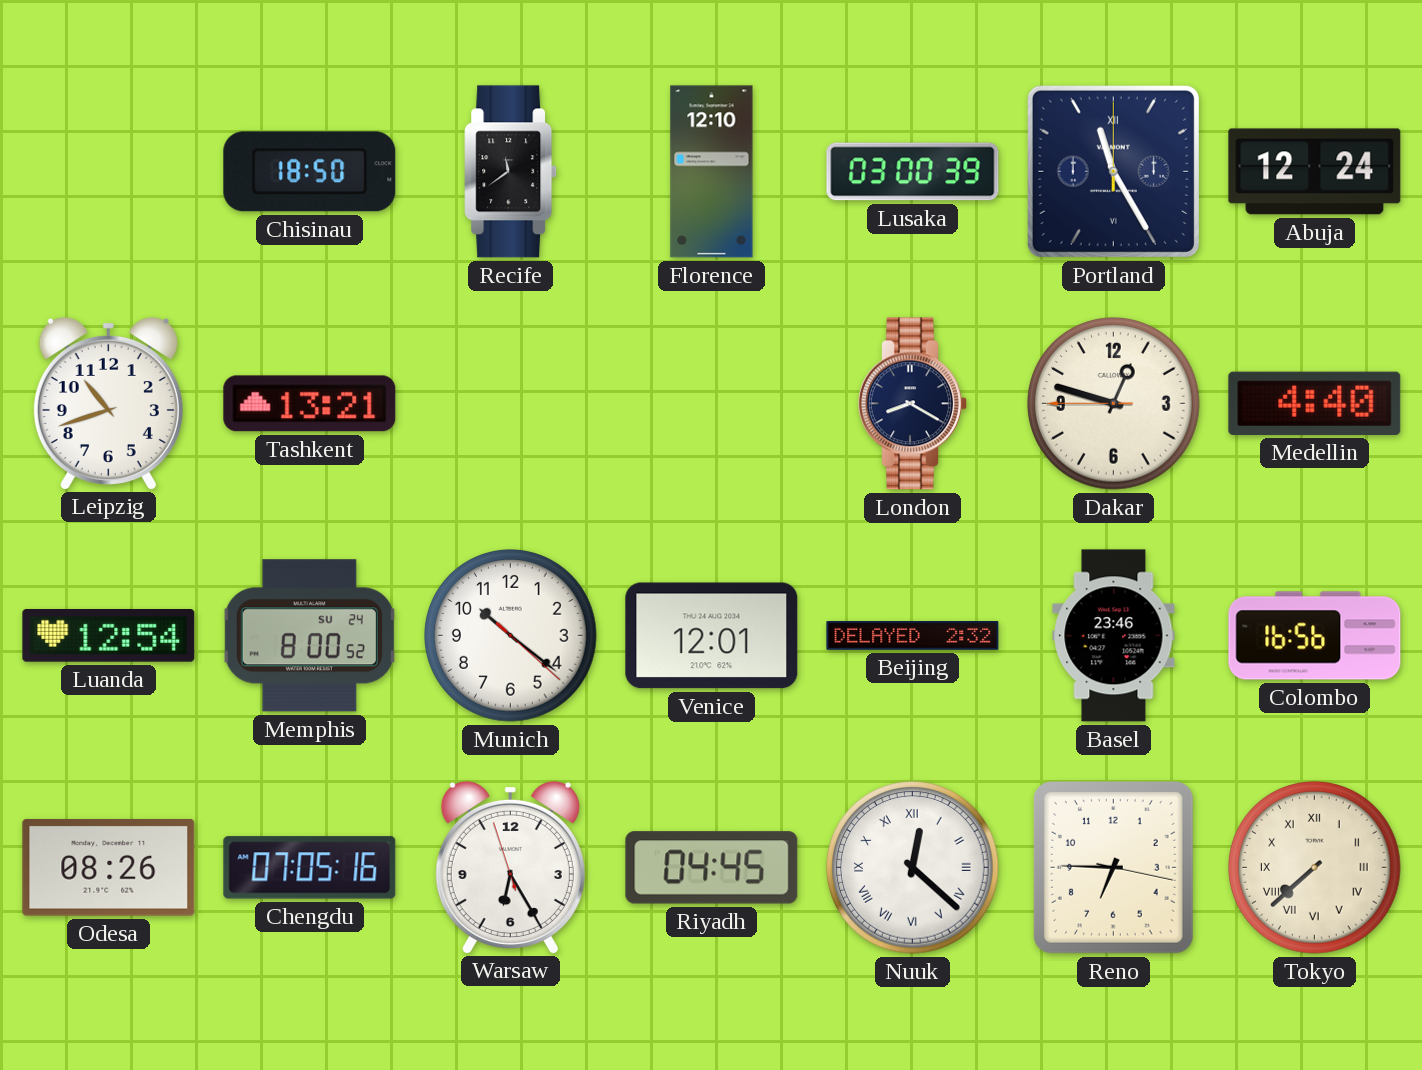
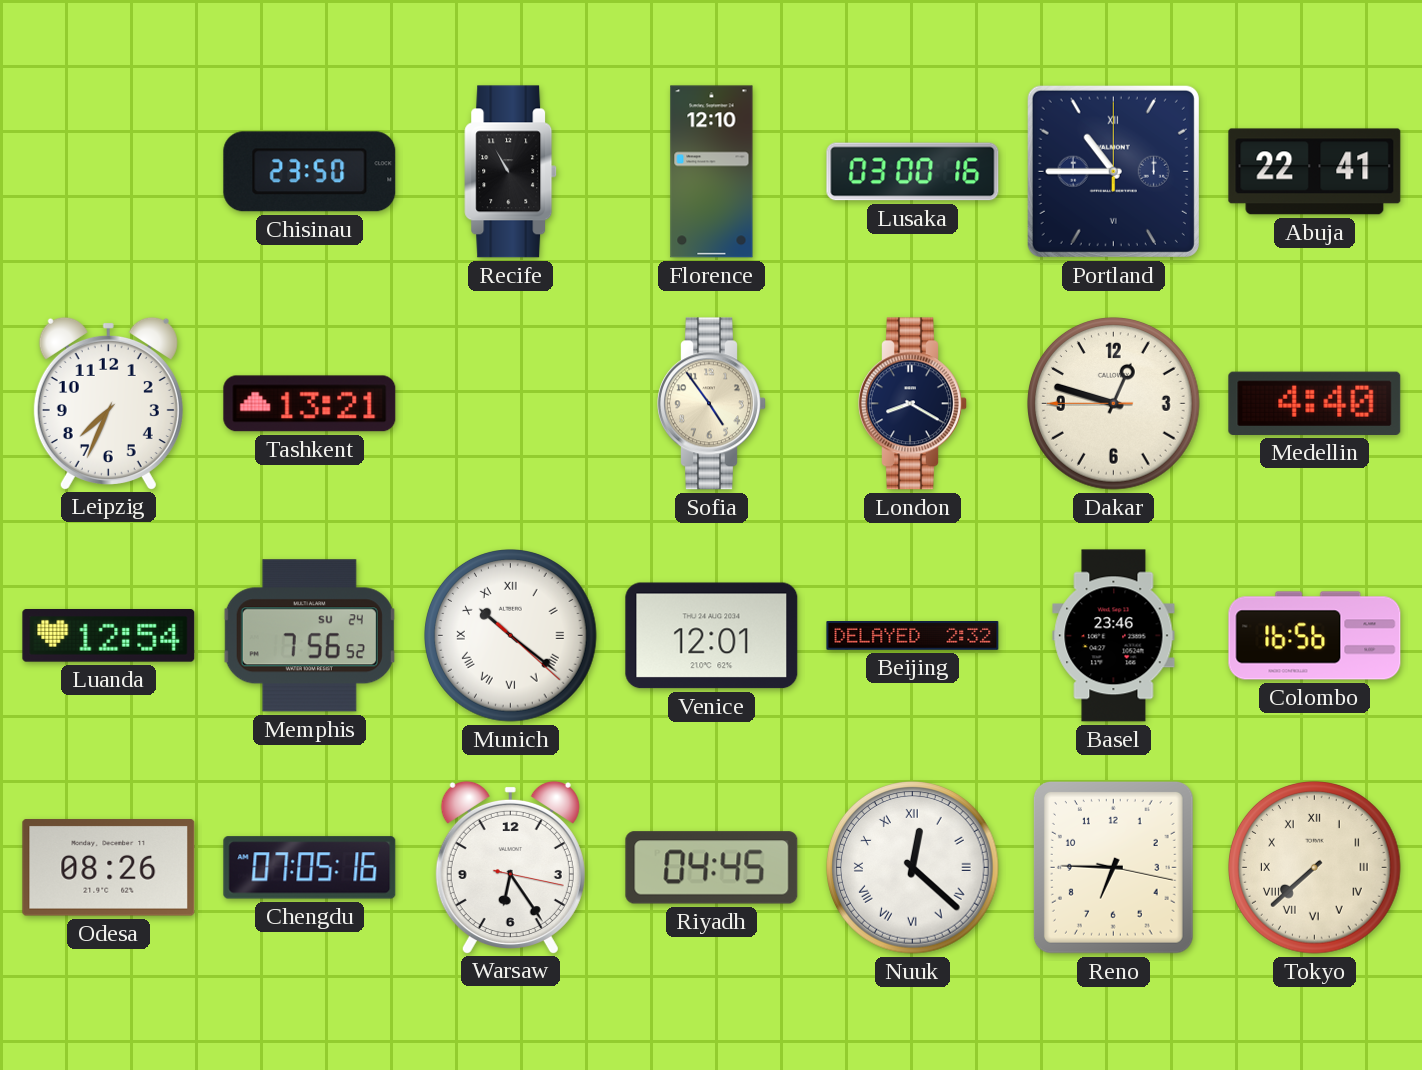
Chisinau: 18:50 -> 23:50
Recife: 11:39 -> 10:55
Lusaka: 03:00:39 -> 03:00:16
Portland: 11:25 -> 10:45
Abuja: 12:24 -> 22:41
Leipzig: 10:42 -> 7:34
Sofia: none -> 4:54
Memphis: 8:00 -> 7:56
Munich numerals: Arabic -> Roman
Warsaw: 6:24:57 -> 6:24:17
